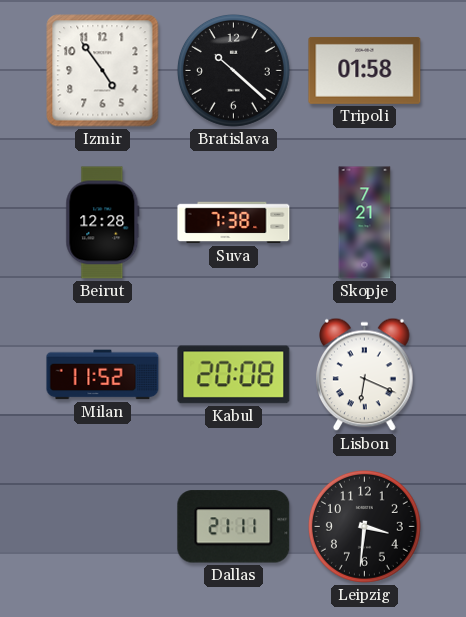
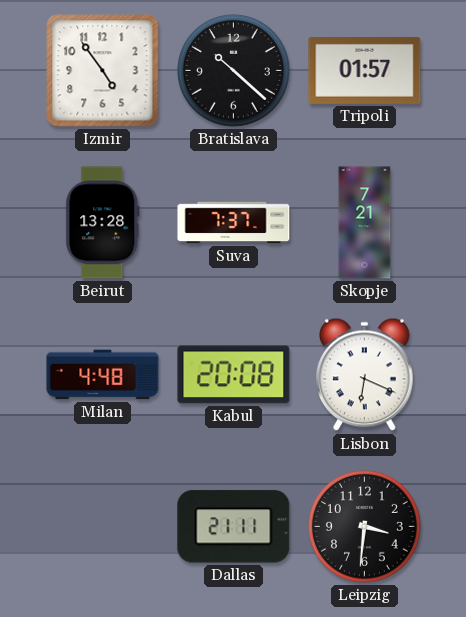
Tripoli: 01:58 -> 01:57
Beirut: 12:28 -> 13:28
Suva: 7:38 -> 7:37
Milan: 11:52 -> 4:48
